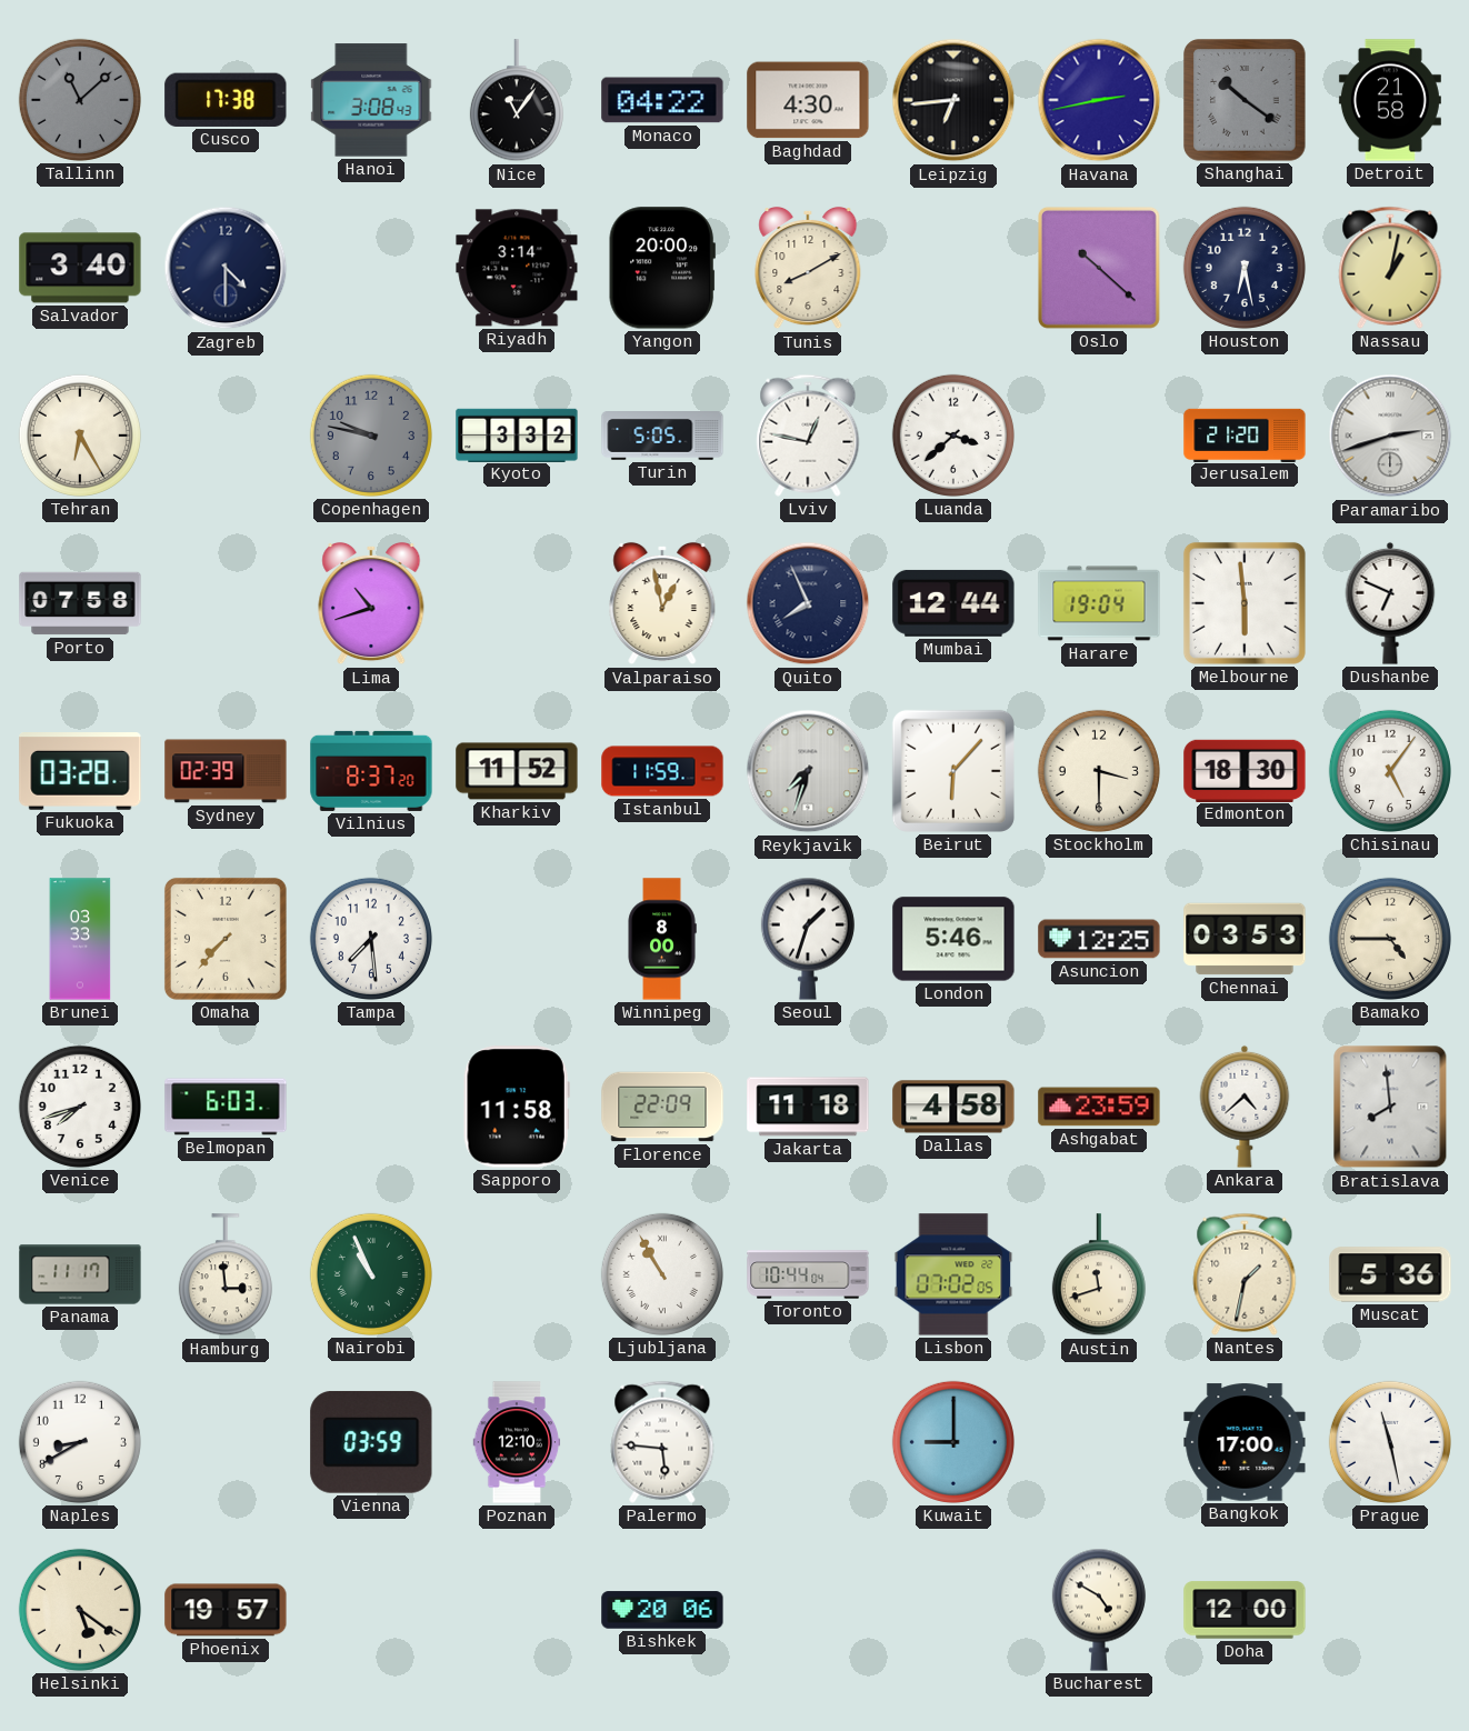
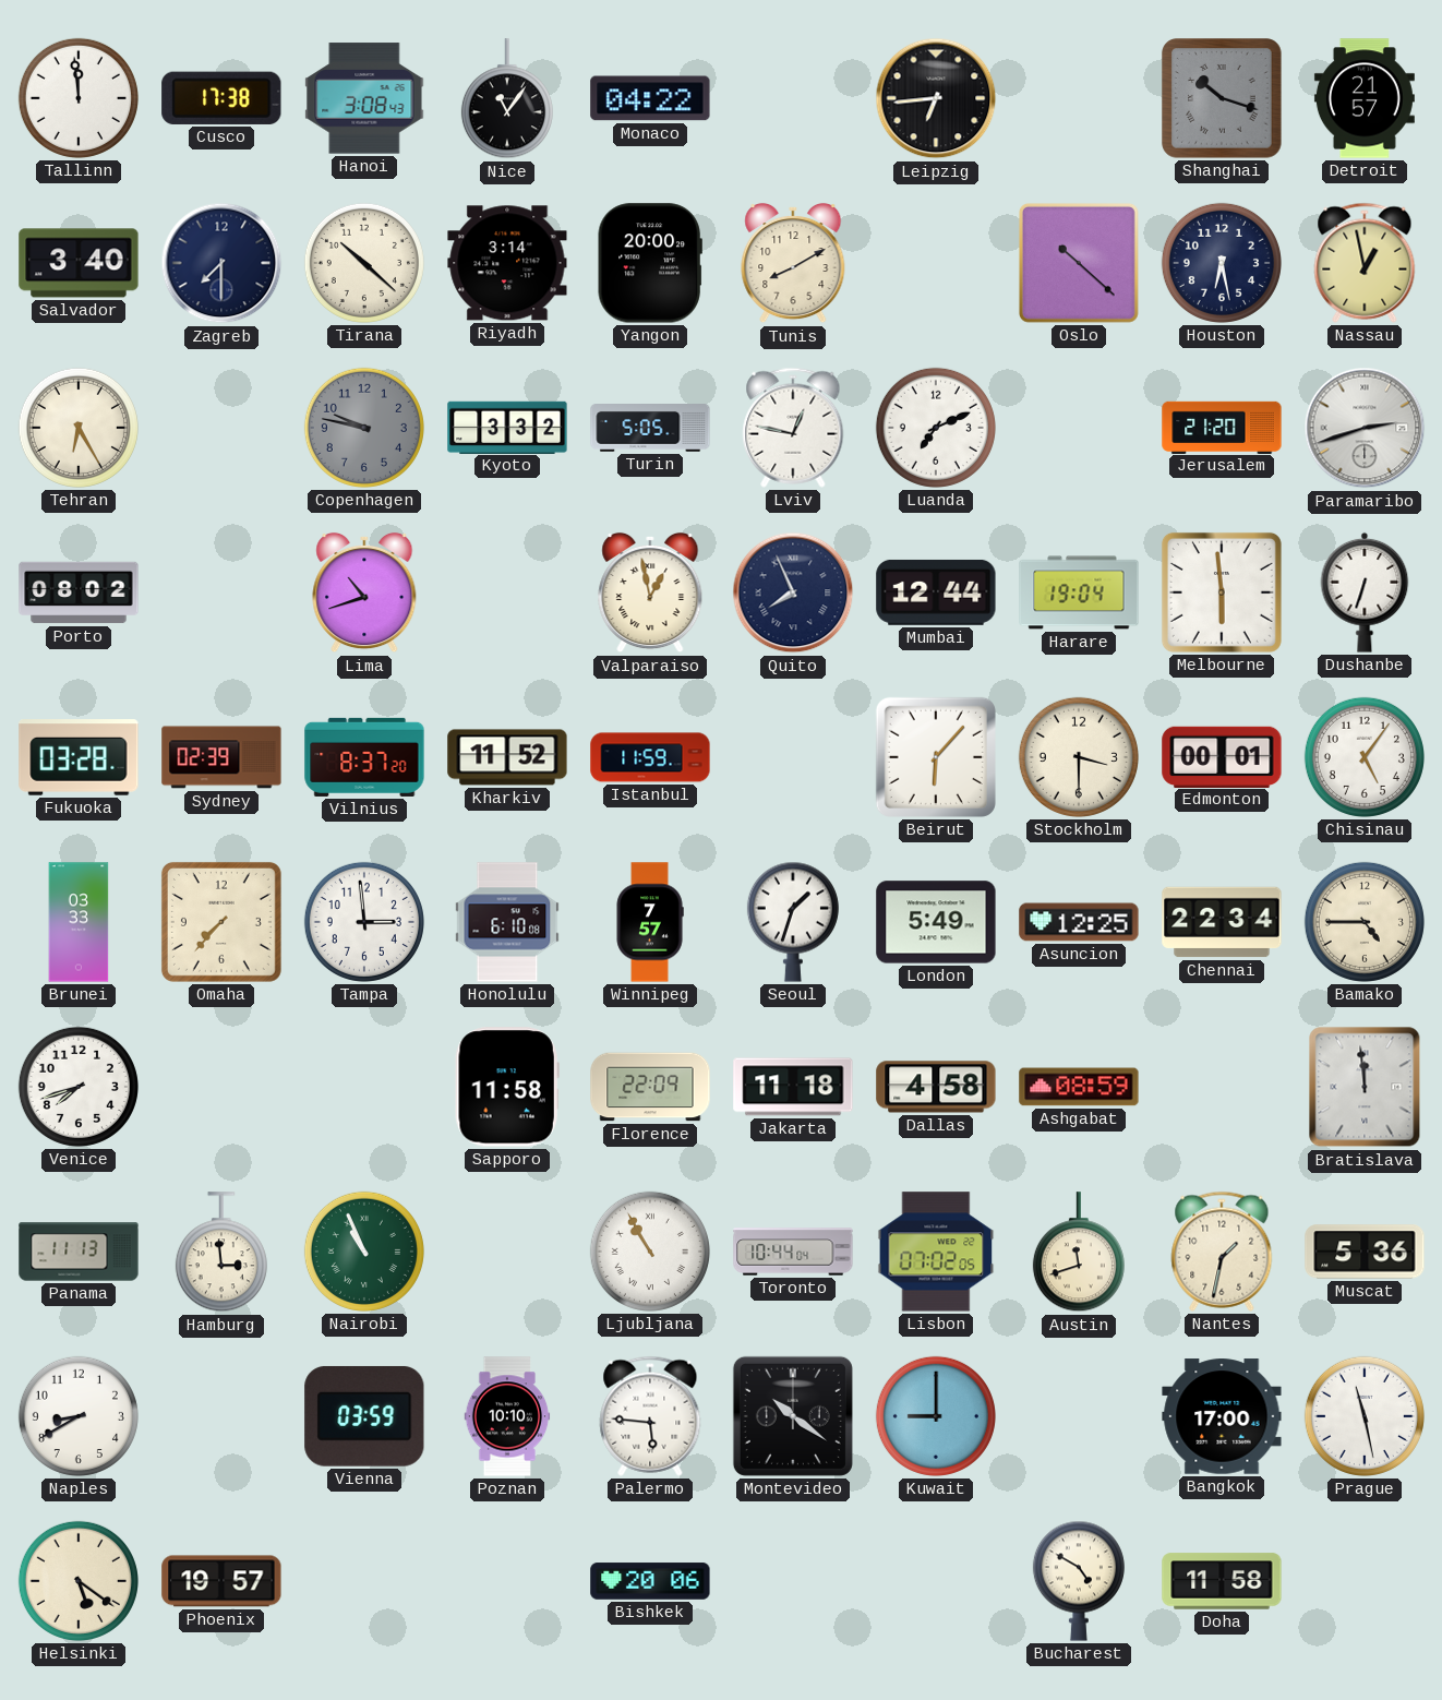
Tallinn: 11:08 -> 11:59
Tallinn dial: grey -> white
Baghdad: 4:30 -> none
Havana: 2:43 -> none
Shanghai: 10:21 -> 10:18
Detroit: 21:58 -> 21:57
Zagreb: 4:30 -> 7:30
Tirana: none -> 10:22
Nassau: 1:02 -> 12:58
Luanda: 3:38 -> 7:11
Porto: 07:58 -> 08:02
Dushanbe: 6:49 -> 6:33
Reykjavik: 7:33 -> none
Edmonton: 18:30 -> 00:01
Tampa: 7:29 -> 2:59
Honolulu: none -> 6:10
Winnipeg: 8:00 -> 7:57
London: 5:46 -> 5:49
Chennai: 03:53 -> 22:34
Belmopan: 6:03 -> none
Ashgabat: 23:59 -> 08:59
Ankara: 4:38 -> none
Bratislava: 7:59 -> 11:59
Panama: 11:17 -> 11:13
Poznan: 12:10 -> 10:10
Montevideo: none -> 10:21
Doha: 12:00 -> 11:58
